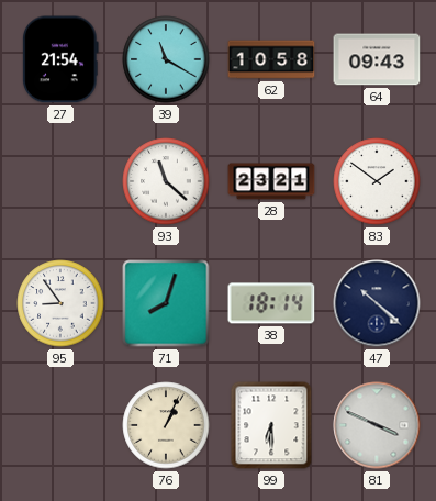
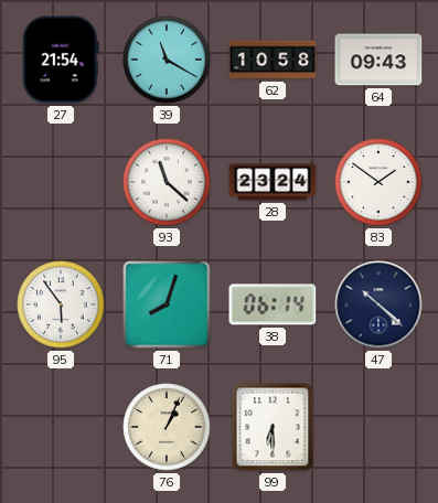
28: 23:21 -> 23:24
95: 8:54 -> 5:54
38: 18:14 -> 06:14
81: 3:49 -> none
